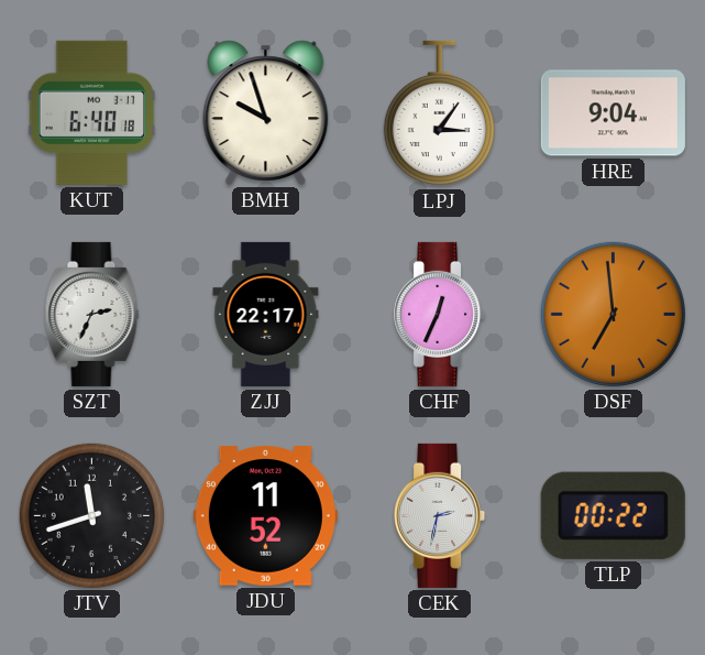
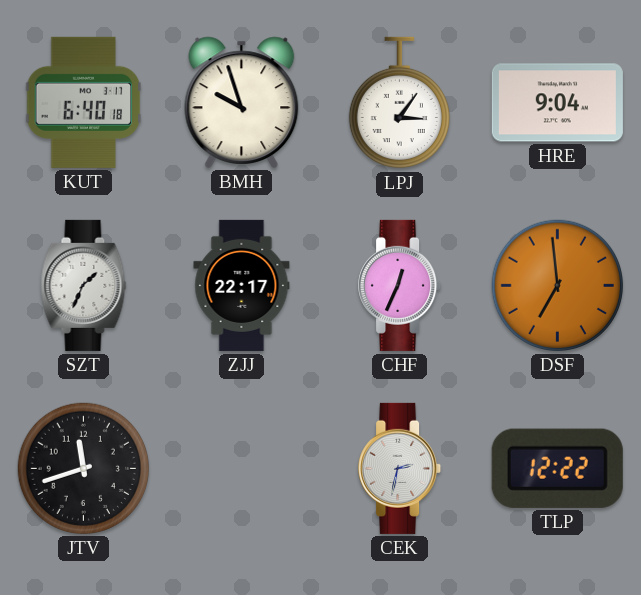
SZT: 2:34 -> 1:34
JDU: 11:52 -> none
TLP: 00:22 -> 12:22
